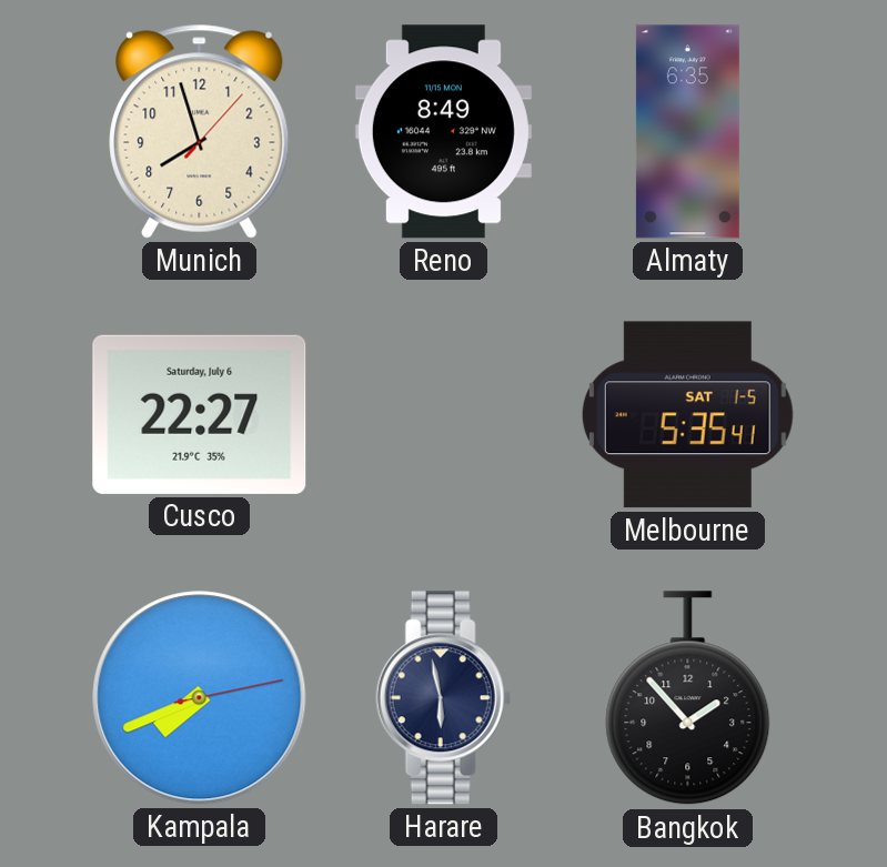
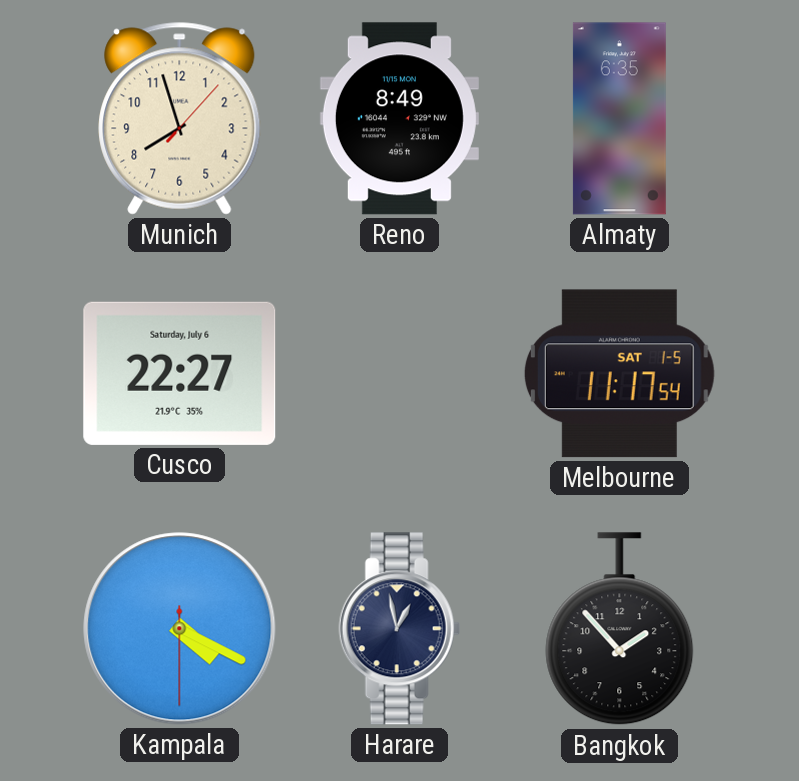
Melbourne: 5:35 -> 11:17
Kampala: 7:41 -> 4:19
Harare: 5:58 -> 12:58
